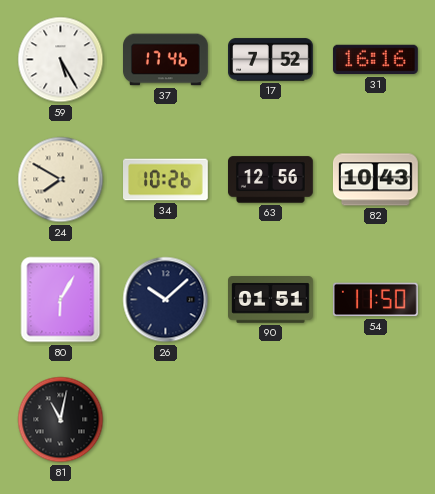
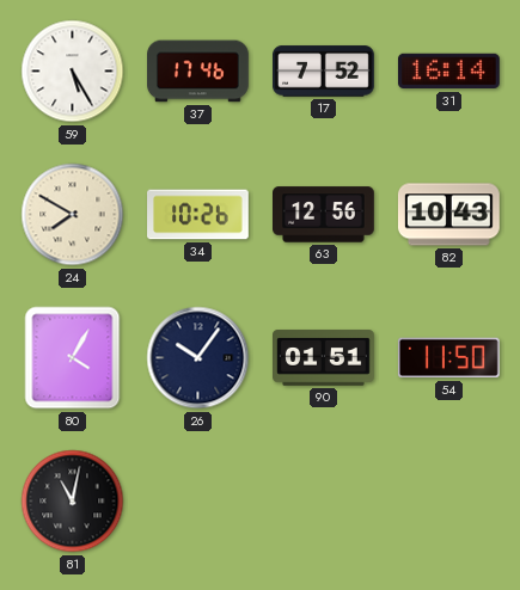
31: 16:16 -> 16:14
80: 6:05 -> 4:05
26: 10:08 -> 10:06
